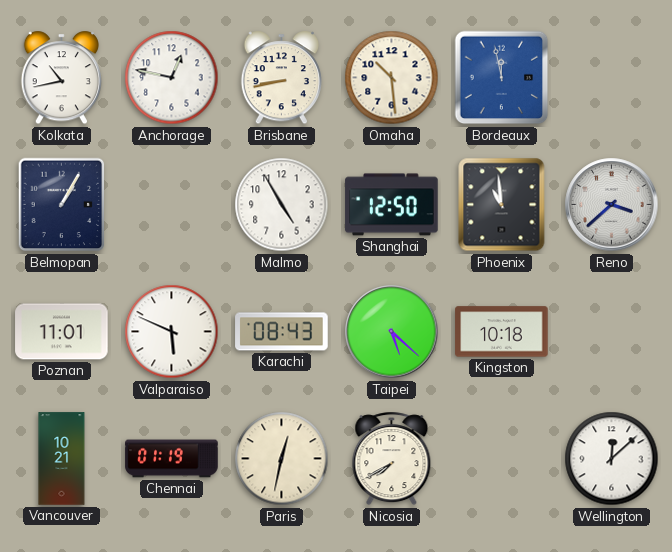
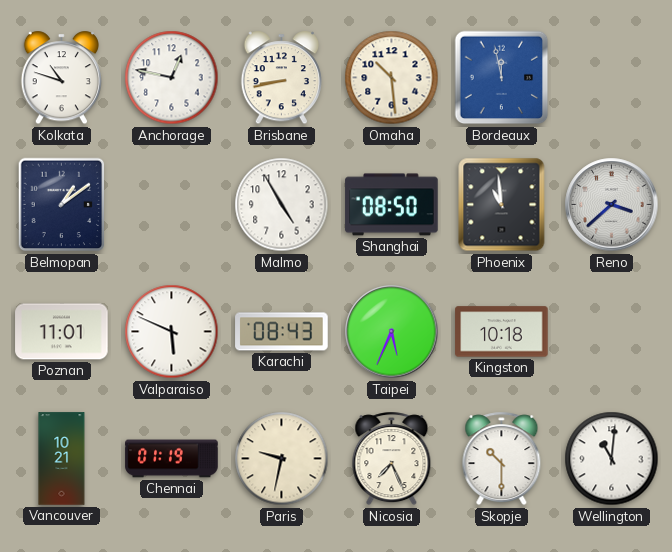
Kolkata: 10:43 -> 10:48
Belmopan: 1:05 -> 1:09
Shanghai: 12:50 -> 08:50
Taipei: 5:22 -> 5:34
Paris: 12:32 -> 9:32
Nicosia: 7:40 -> 7:26
Skopje: none -> 10:30
Wellington: 12:08 -> 11:01
